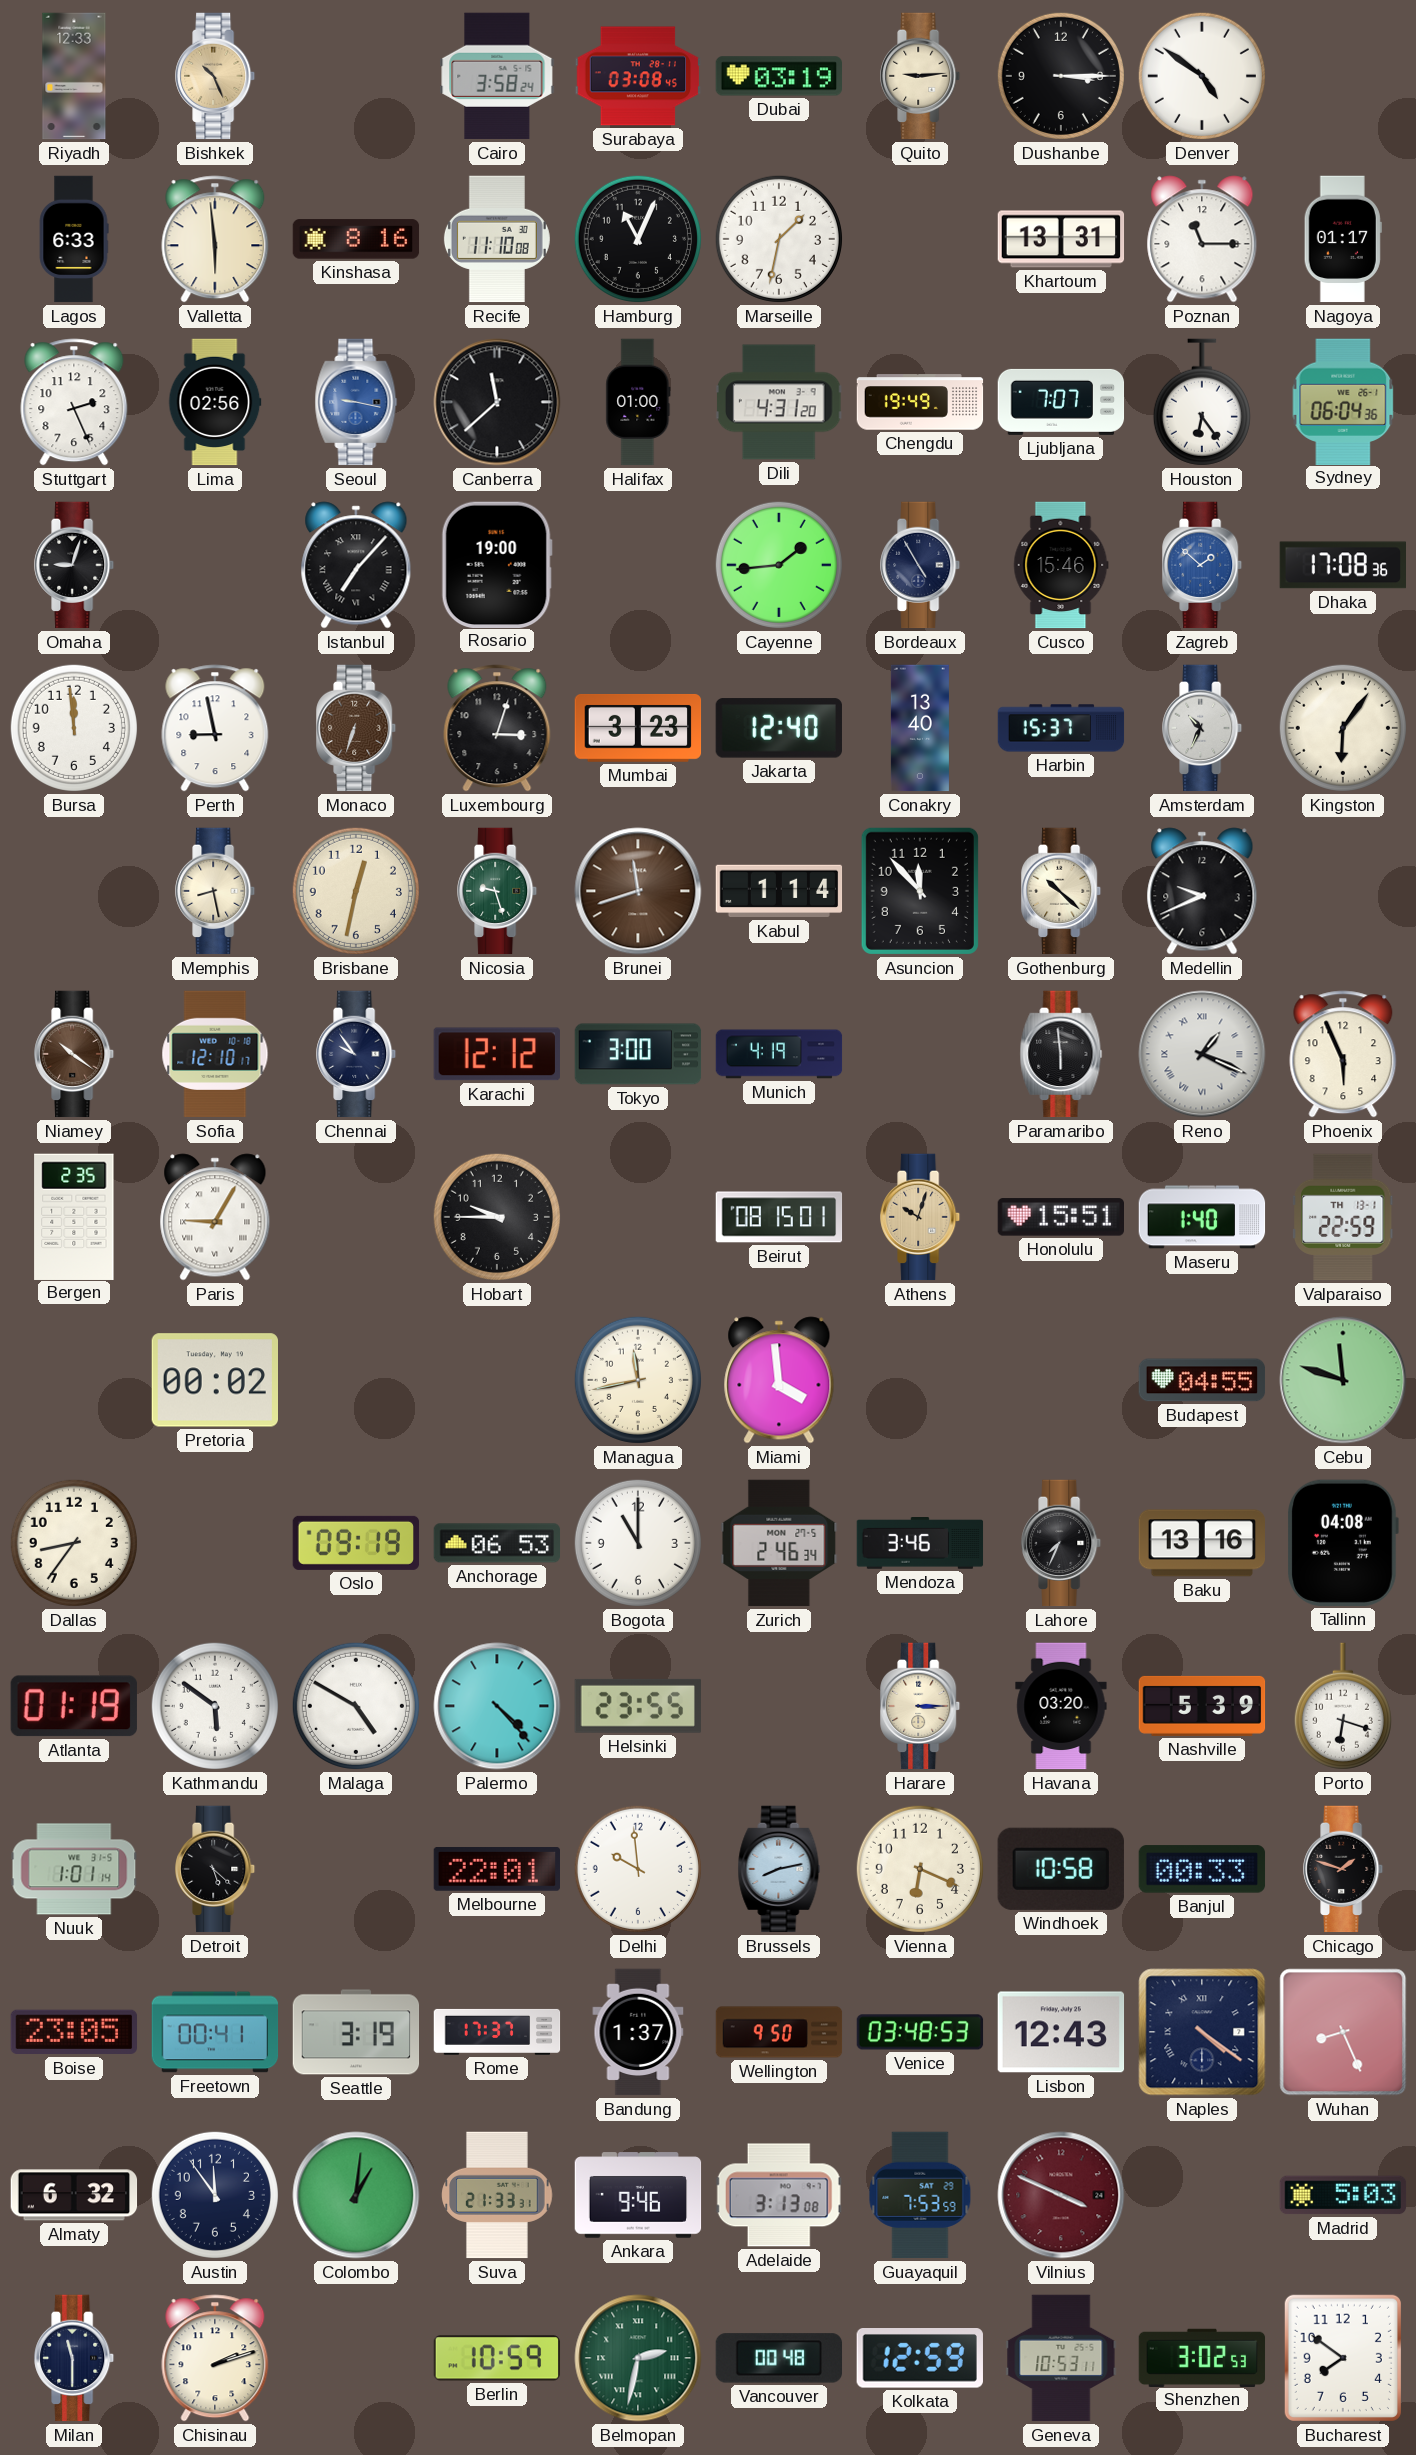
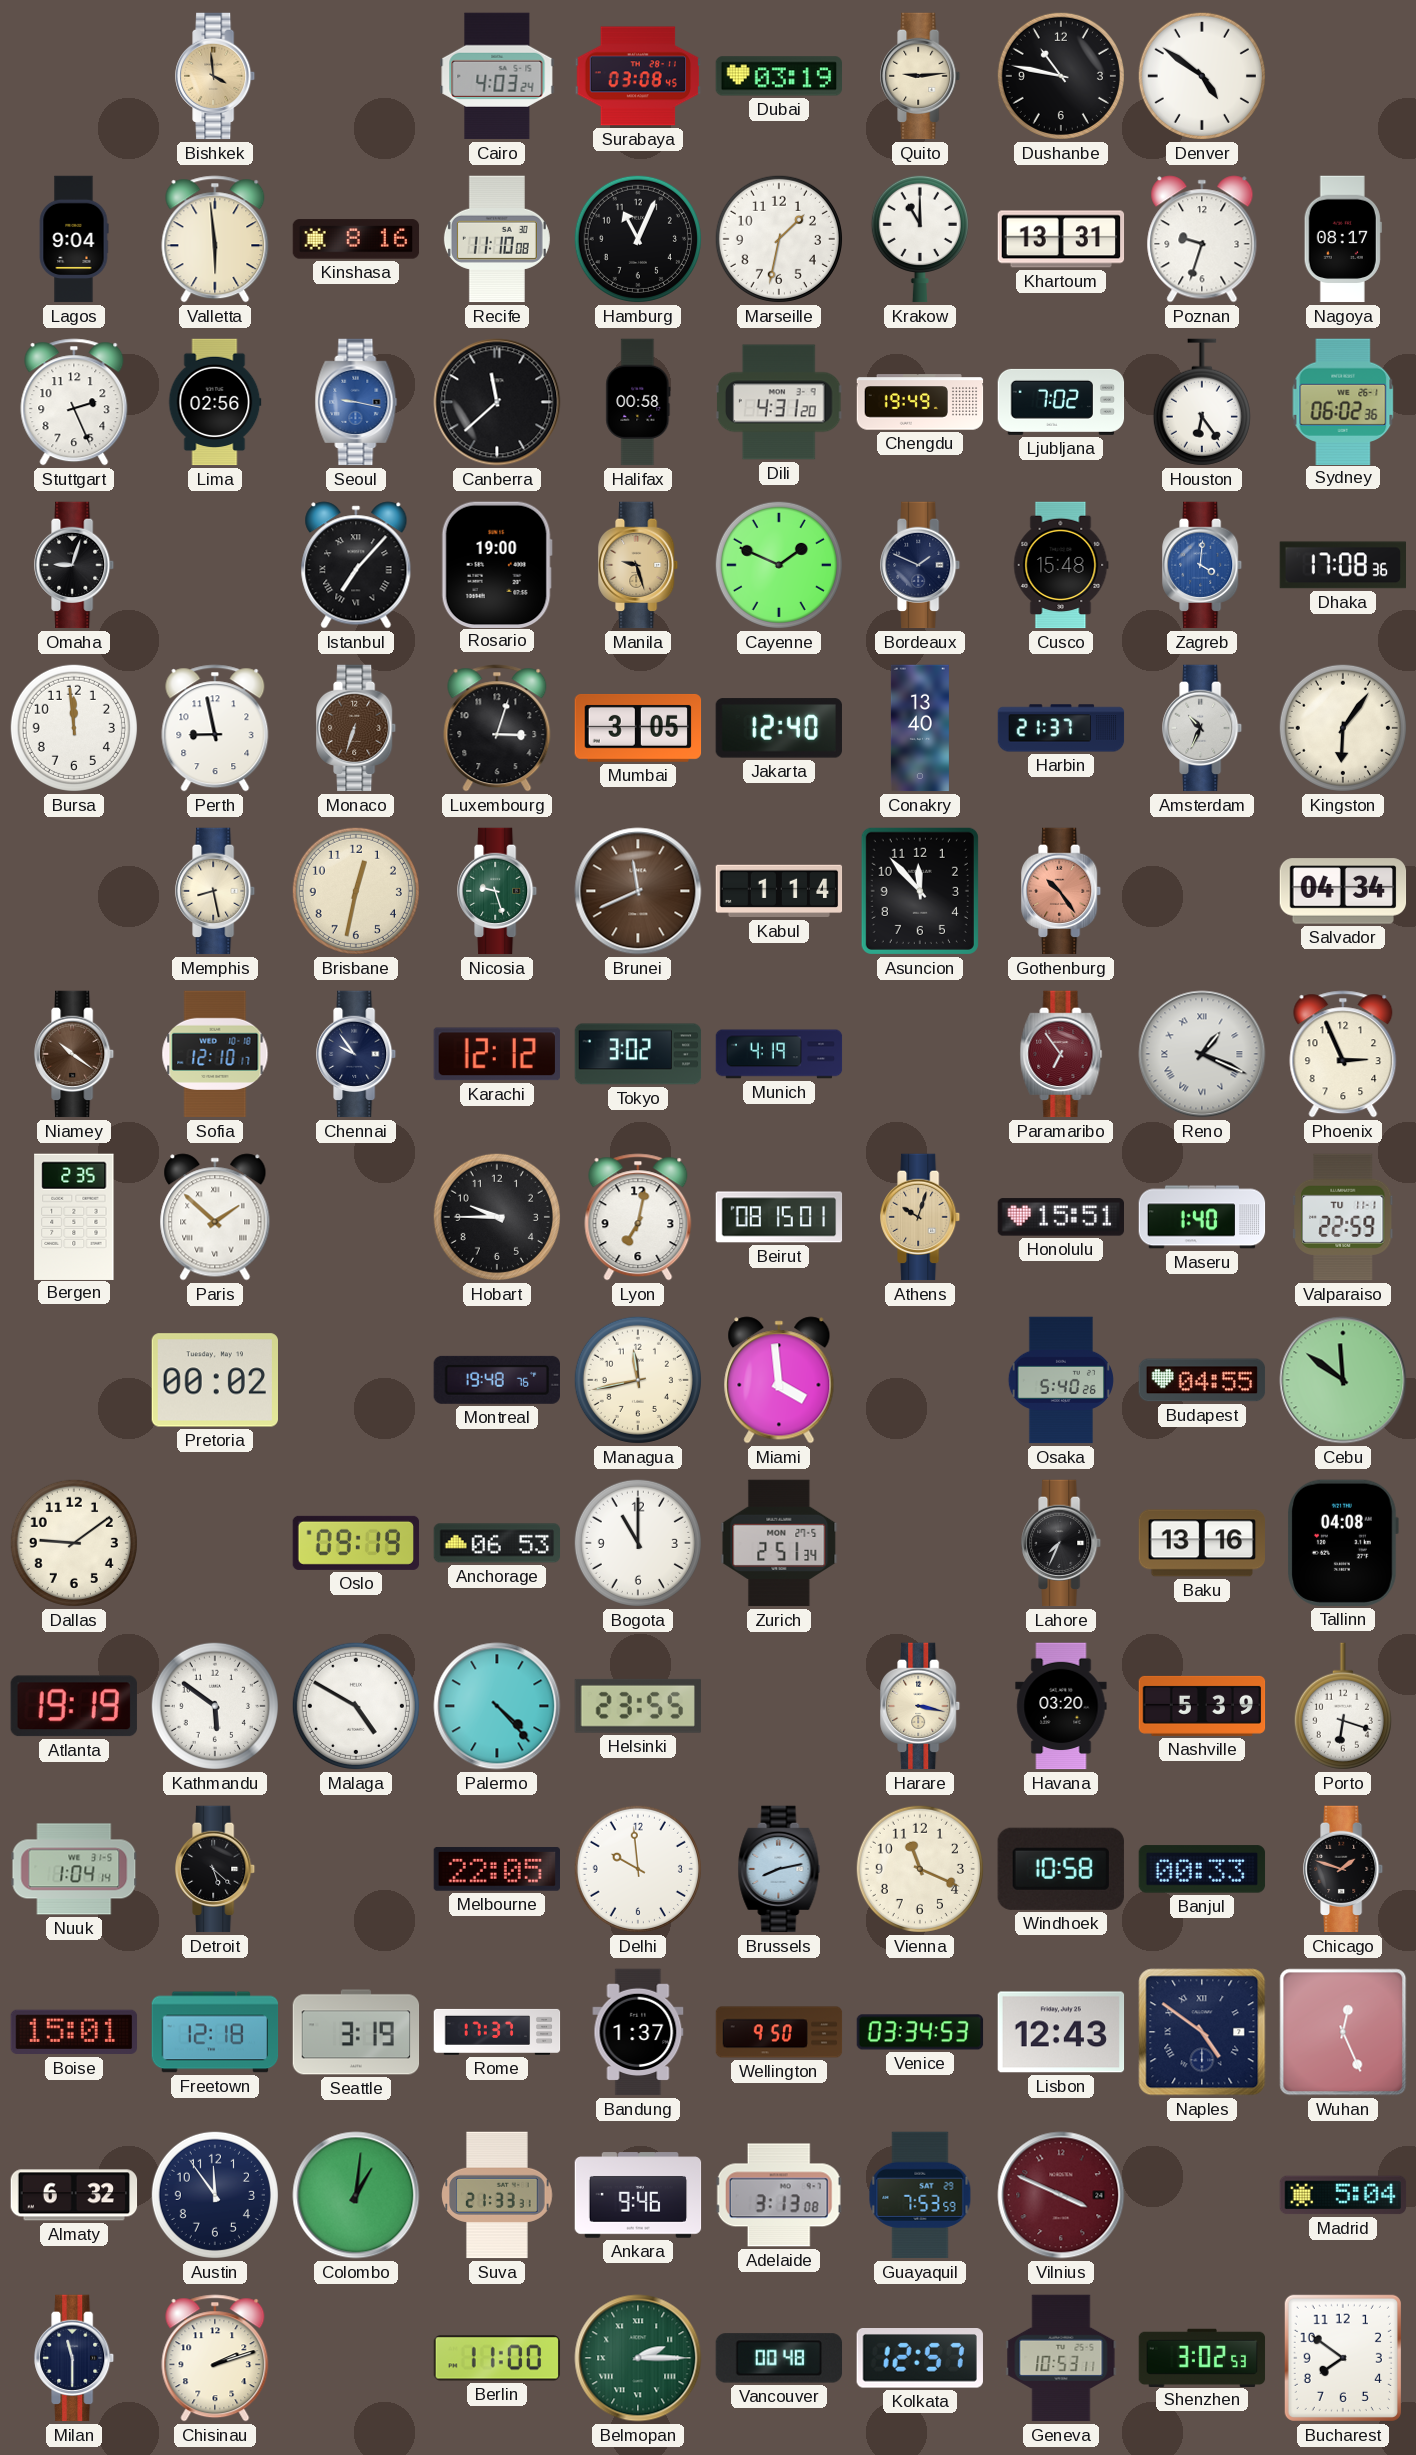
Riyadh: 12:33 -> none
Bishkek: 10:26 -> 3:59
Cairo: 3:58 -> 4:03
Dushanbe: 3:15 -> 10:47
Lagos: 6:33 -> 9:04
Krakow: none -> 11:00
Poznan: 11:15 -> 9:33
Nagoya: 01:17 -> 08:17
Halifax: 01:00 -> 00:58
Ljubljana: 7:07 -> 7:02
Sydney: 06:04 -> 06:02
Manila: none -> 9:27
Cayenne: 1:44 -> 1:49
Bordeaux: 4:55 -> 1:49
Cusco: 15:46 -> 15:48
Zagreb: 1:52 -> 4:01
Mumbai: 3:23 -> 3:05
Harbin: 15:37 -> 21:37
Brunei: 11:42 -> 11:41
Gothenburg: 10:22 -> 10:24
Gothenburg dial: cream -> salmon
Medellin: 9:41 -> none
Salvador: none -> 04:34
Tokyo: 3:00 -> 3:02
Paramaribo: 5:59 -> 6:54
Paramaribo dial: black -> burgundy
Phoenix: 5:56 -> 2:56
Paris: 9:05 -> 1:52
Lyon: none -> 7:02
Valparaiso date: TH 13-1 -> TU 11-1
Montreal: none -> 19:48
Osaka: none -> 5:40
Cebu: 11:48 -> 11:51
Dallas: 8:36 -> 9:09
Zurich: 2:46 -> 2:51
Mendoza: 3:46 -> none
Atlanta: 01:19 -> 19:19
Harare: 3:15 -> 3:17
Nuuk: 1:01 -> 1:04
Melbourne: 22:01 -> 22:05
Vienna: 6:19 -> 11:19
Boise: 23:05 -> 15:01
Freetown: 00:41 -> 12:18
Venice: 03:48 -> 03:34
Naples: 4:21 -> 4:51
Wuhan: 8:26 -> 12:26
Madrid: 5:03 -> 5:04
Berlin: 10:59 -> 11:00
Belmopan: 2:32 -> 2:15
Kolkata: 12:59 -> 12:57
